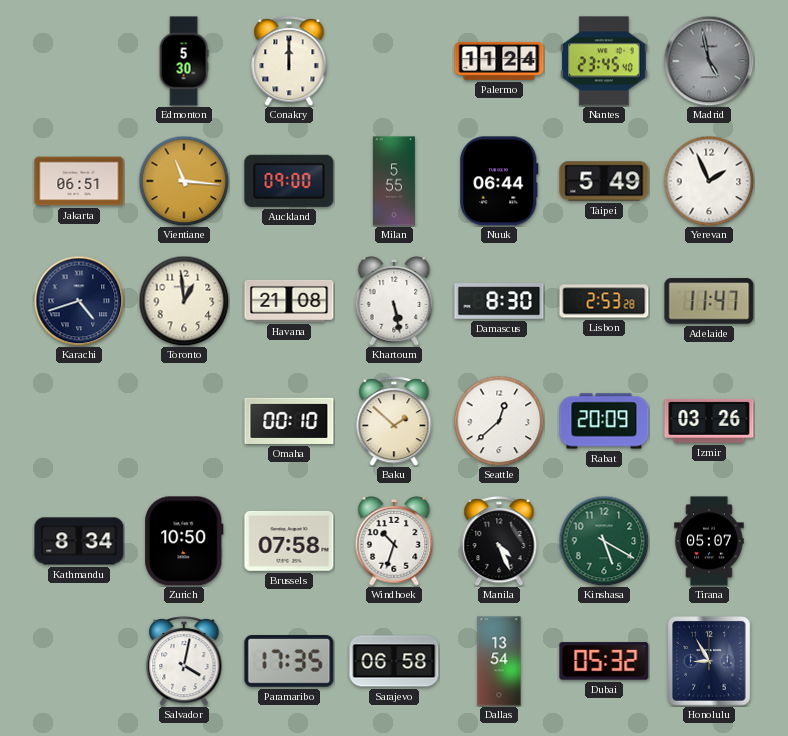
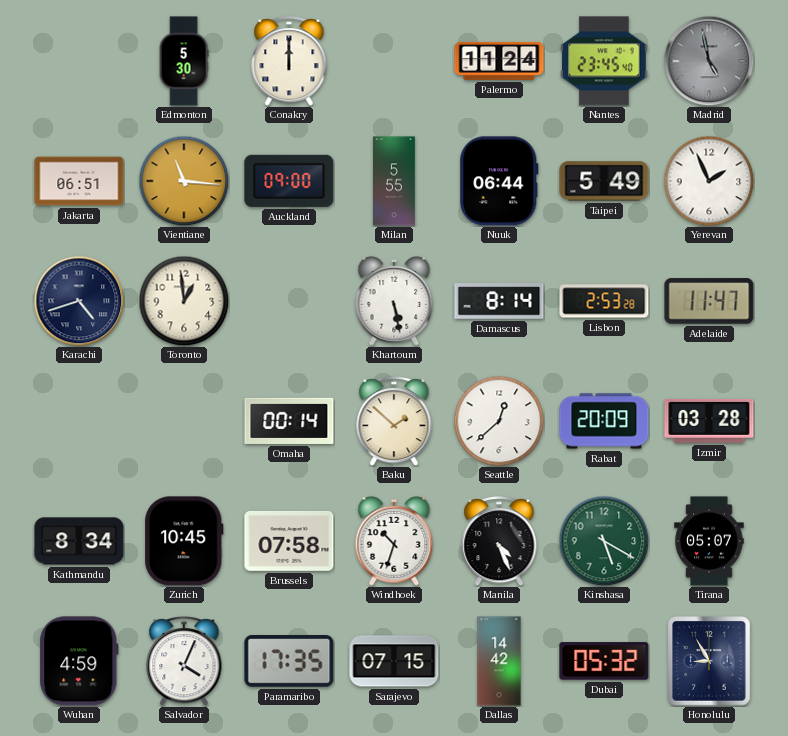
Havana: 21:08 -> none
Damascus: 8:30 -> 8:14
Omaha: 00:10 -> 00:14
Izmir: 03:26 -> 03:28
Zurich: 10:50 -> 10:45
Wuhan: none -> 4:59
Salvador: 4:02 -> 4:04
Sarajevo: 06:58 -> 07:15
Dallas: 13:54 -> 14:42
